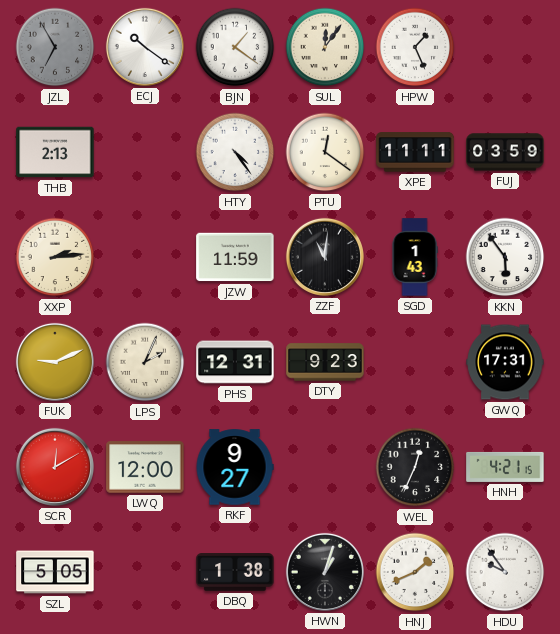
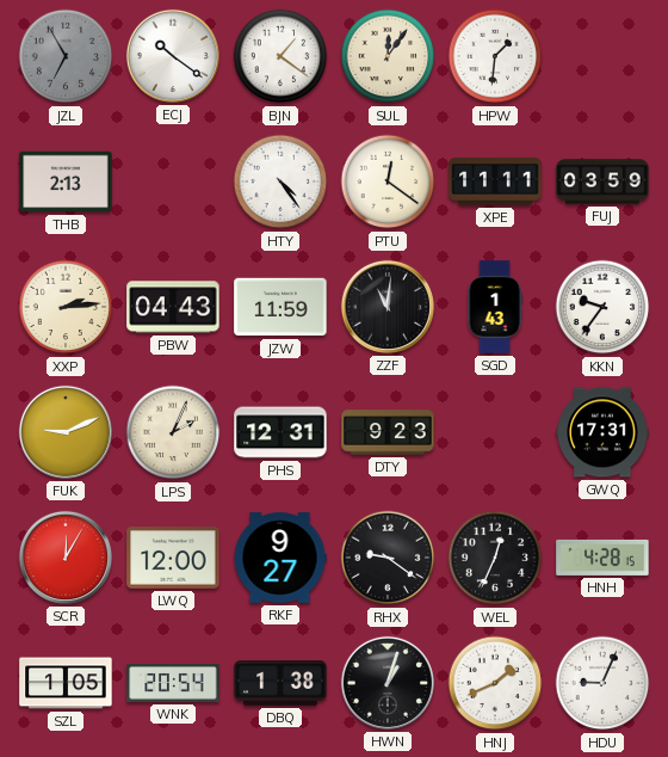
HPW: 1:26 -> 1:31
PBW: none -> 04:43
KKN: 5:54 -> 9:36
SCR: 12:10 -> 12:05
RHX: none -> 9:21
HNH: 4:21 -> 4:28
SZL: 5:05 -> 1:05
WNK: none -> 20:54
HDU: 9:54 -> 9:04
